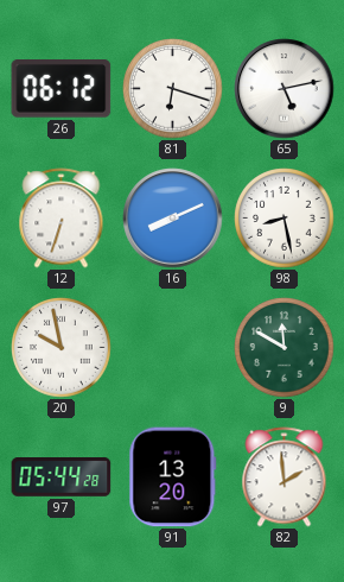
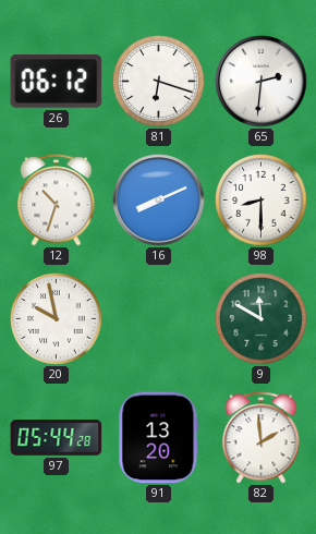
65: 5:13 -> 2:31
12: 6:33 -> 10:33
98: 8:28 -> 8:30
